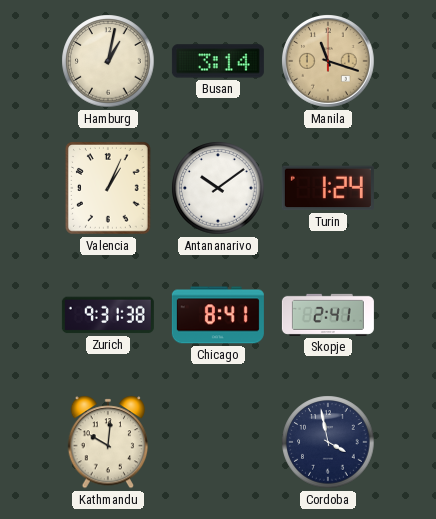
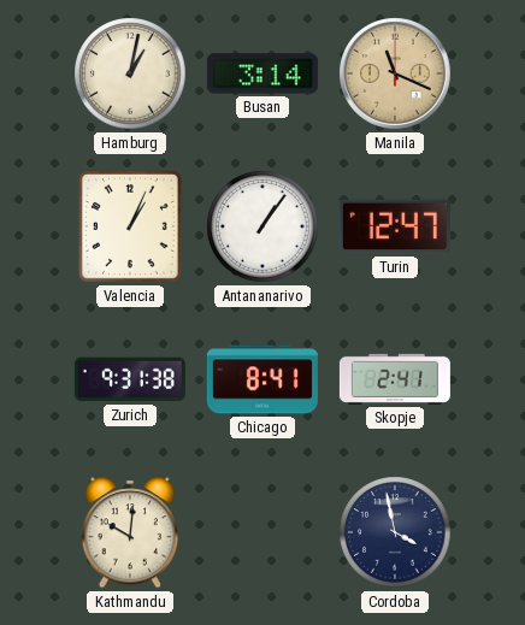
Manila: 11:18 -> 11:19
Antananarivo: 10:09 -> 1:06
Turin: 1:24 -> 12:47
